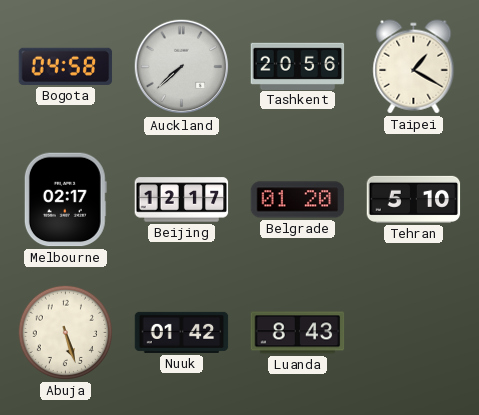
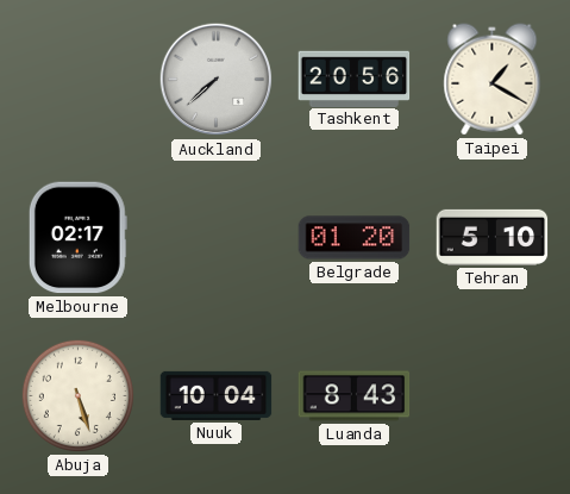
Bogota: 04:58 -> none
Beijing: 12:17 -> none
Nuuk: 01:42 -> 10:04
